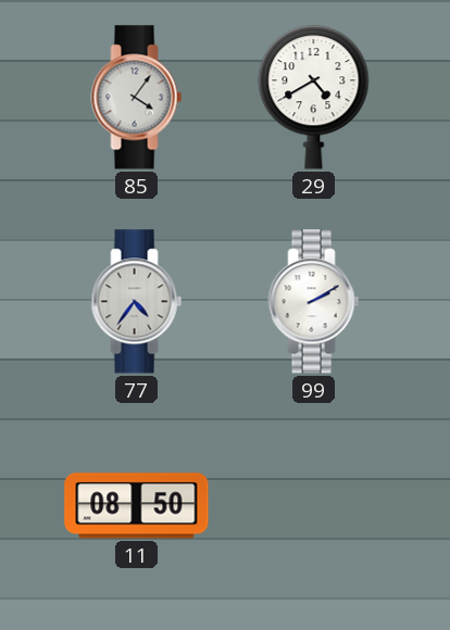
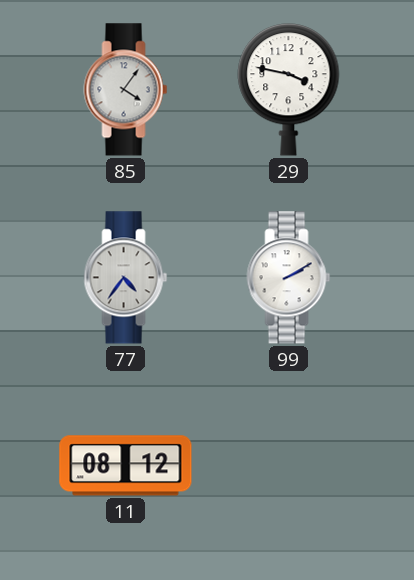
29: 4:40 -> 3:47
11: 08:50 -> 08:12
